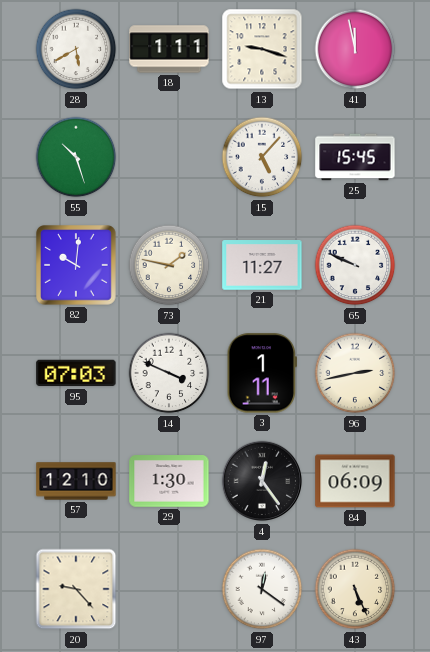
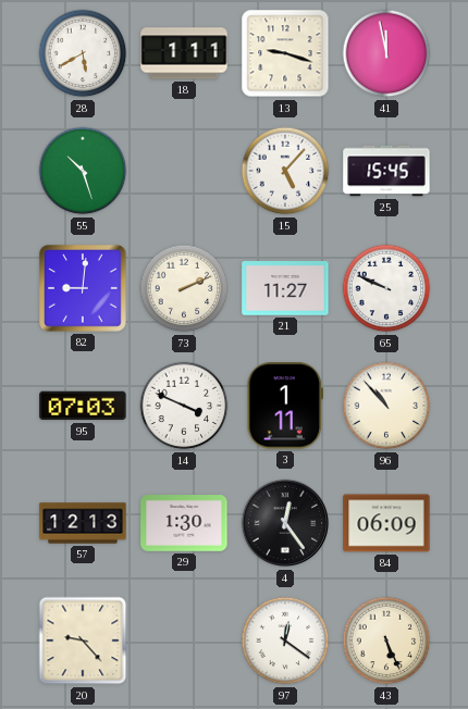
82: 10:01 -> 9:01
73: 1:47 -> 2:11
96: 2:43 -> 10:53
57: 12:10 -> 12:13
